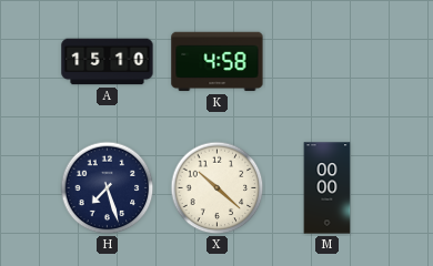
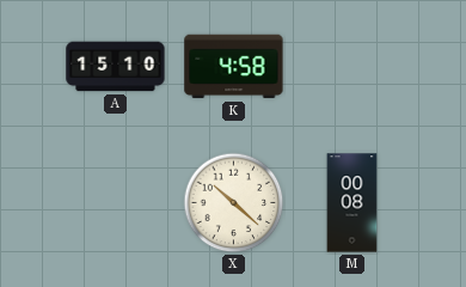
H: 7:27 -> none
M: 00:00 -> 00:08
